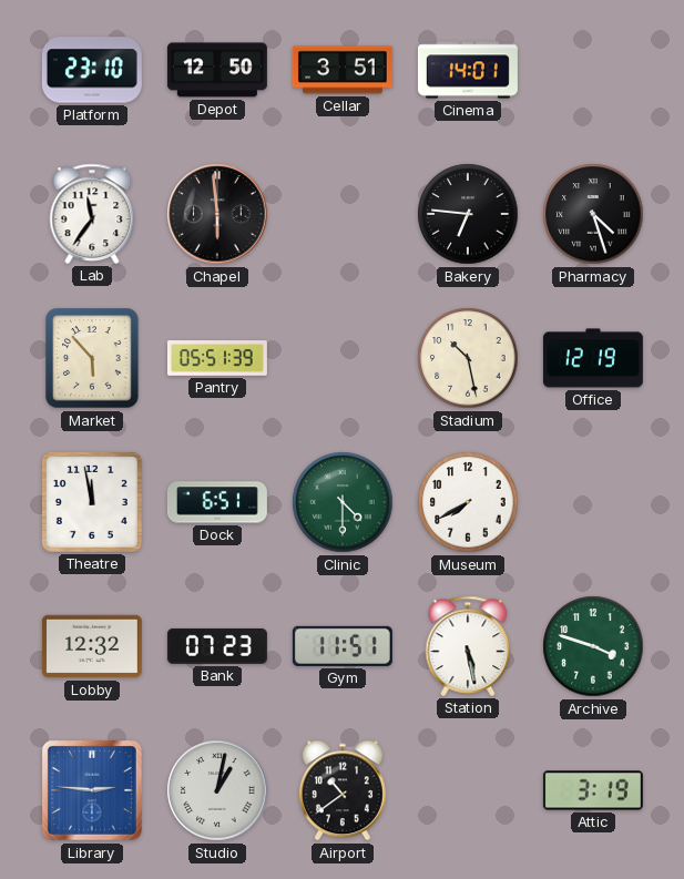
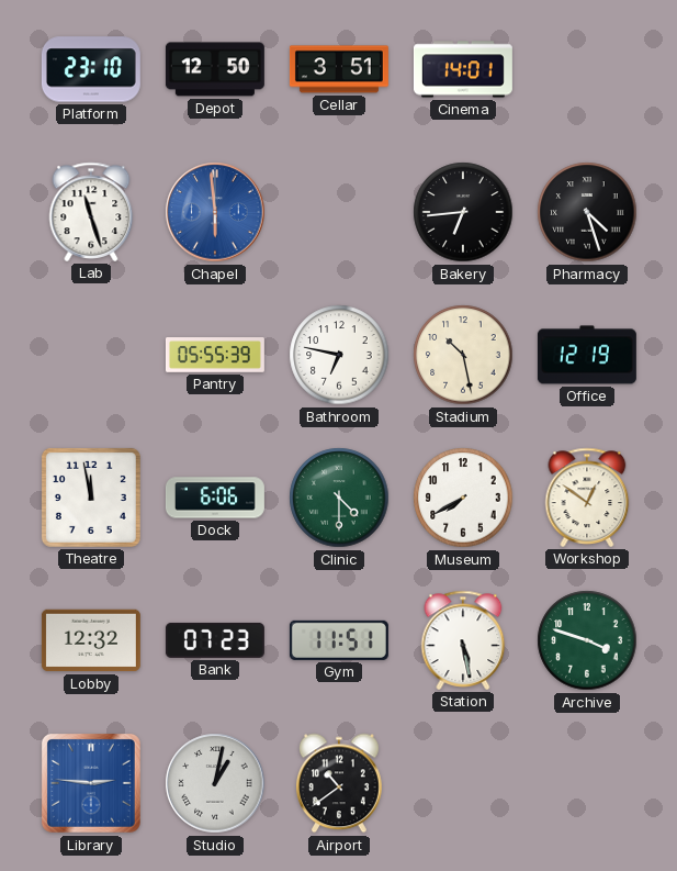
Lab: 11:36 -> 11:27
Chapel dial: black -> blue
Bakery: 6:46 -> 6:44
Market: 5:53 -> none
Pantry: 05:51 -> 05:55
Bathroom: none -> 6:47
Dock: 6:51 -> 6:06
Workshop: none -> 12:51
Attic: 3:19 -> none
